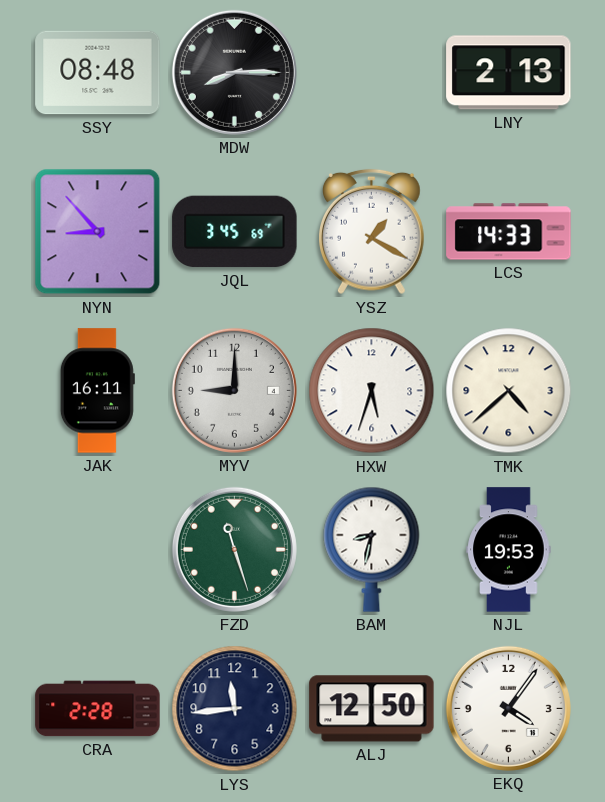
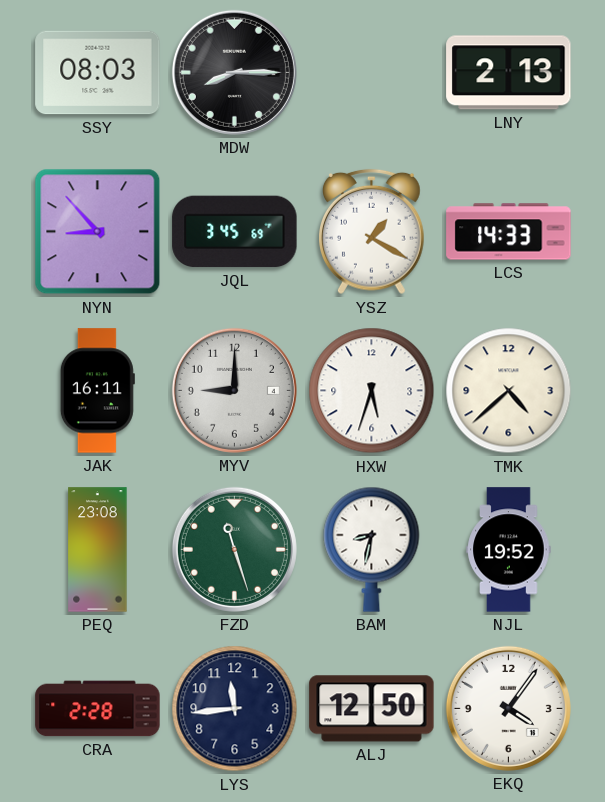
SSY: 08:48 -> 08:03
PEQ: none -> 23:08
NJL: 19:53 -> 19:52
